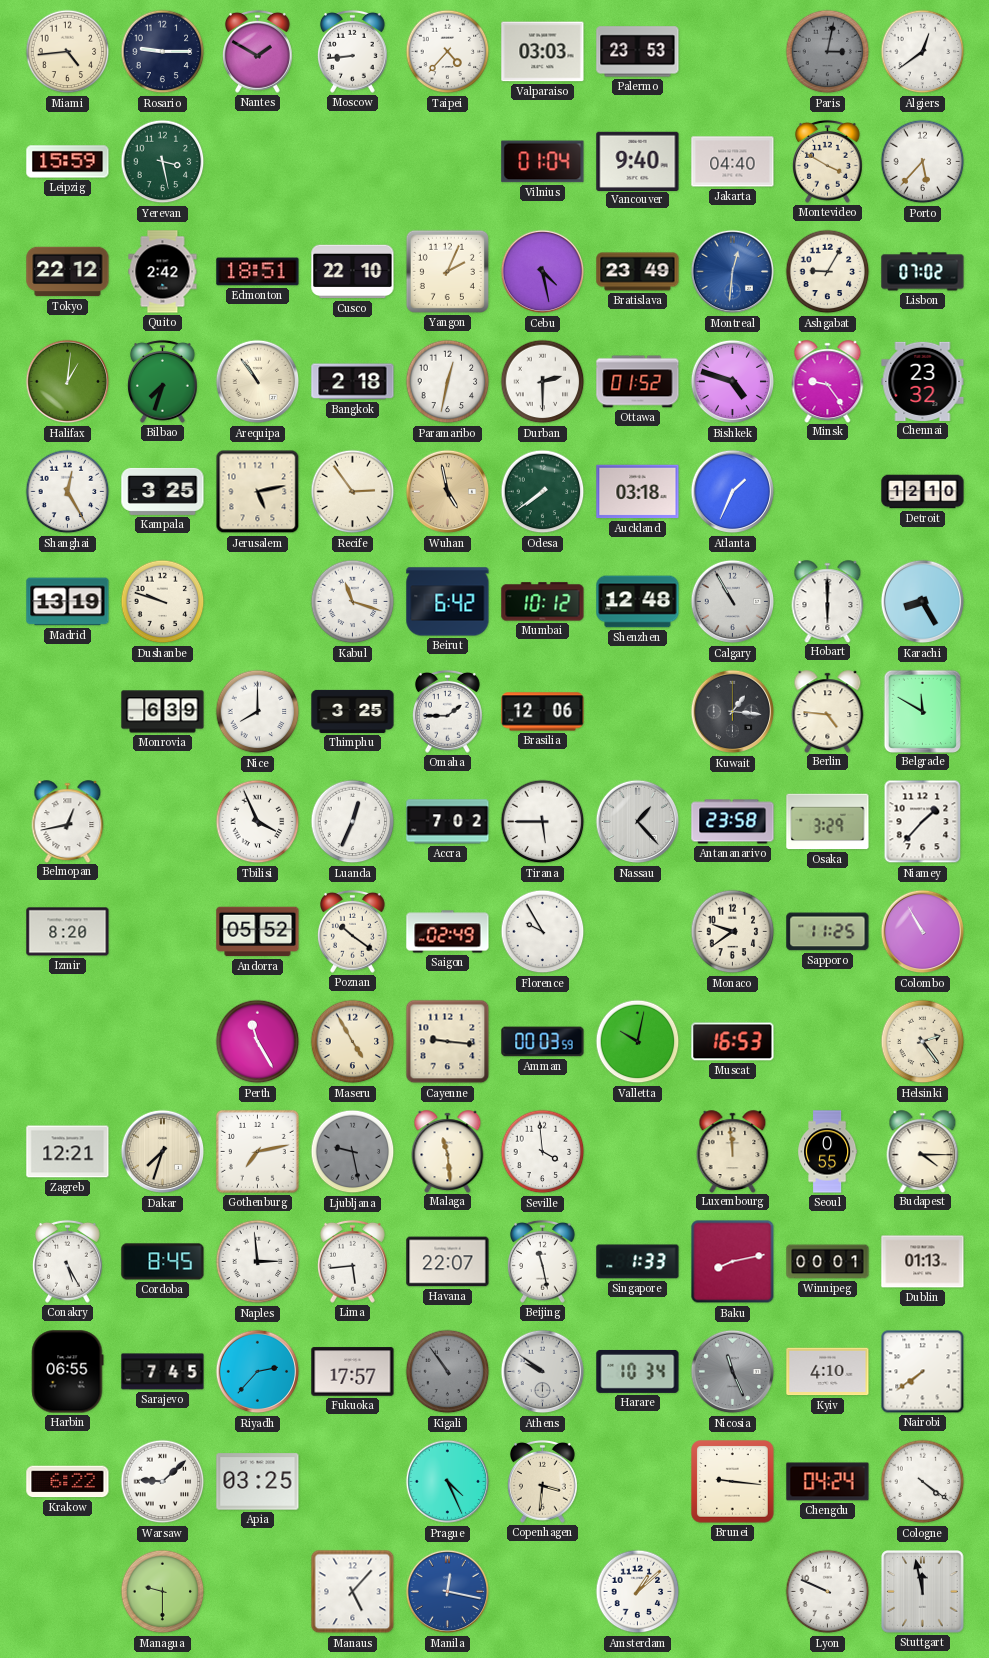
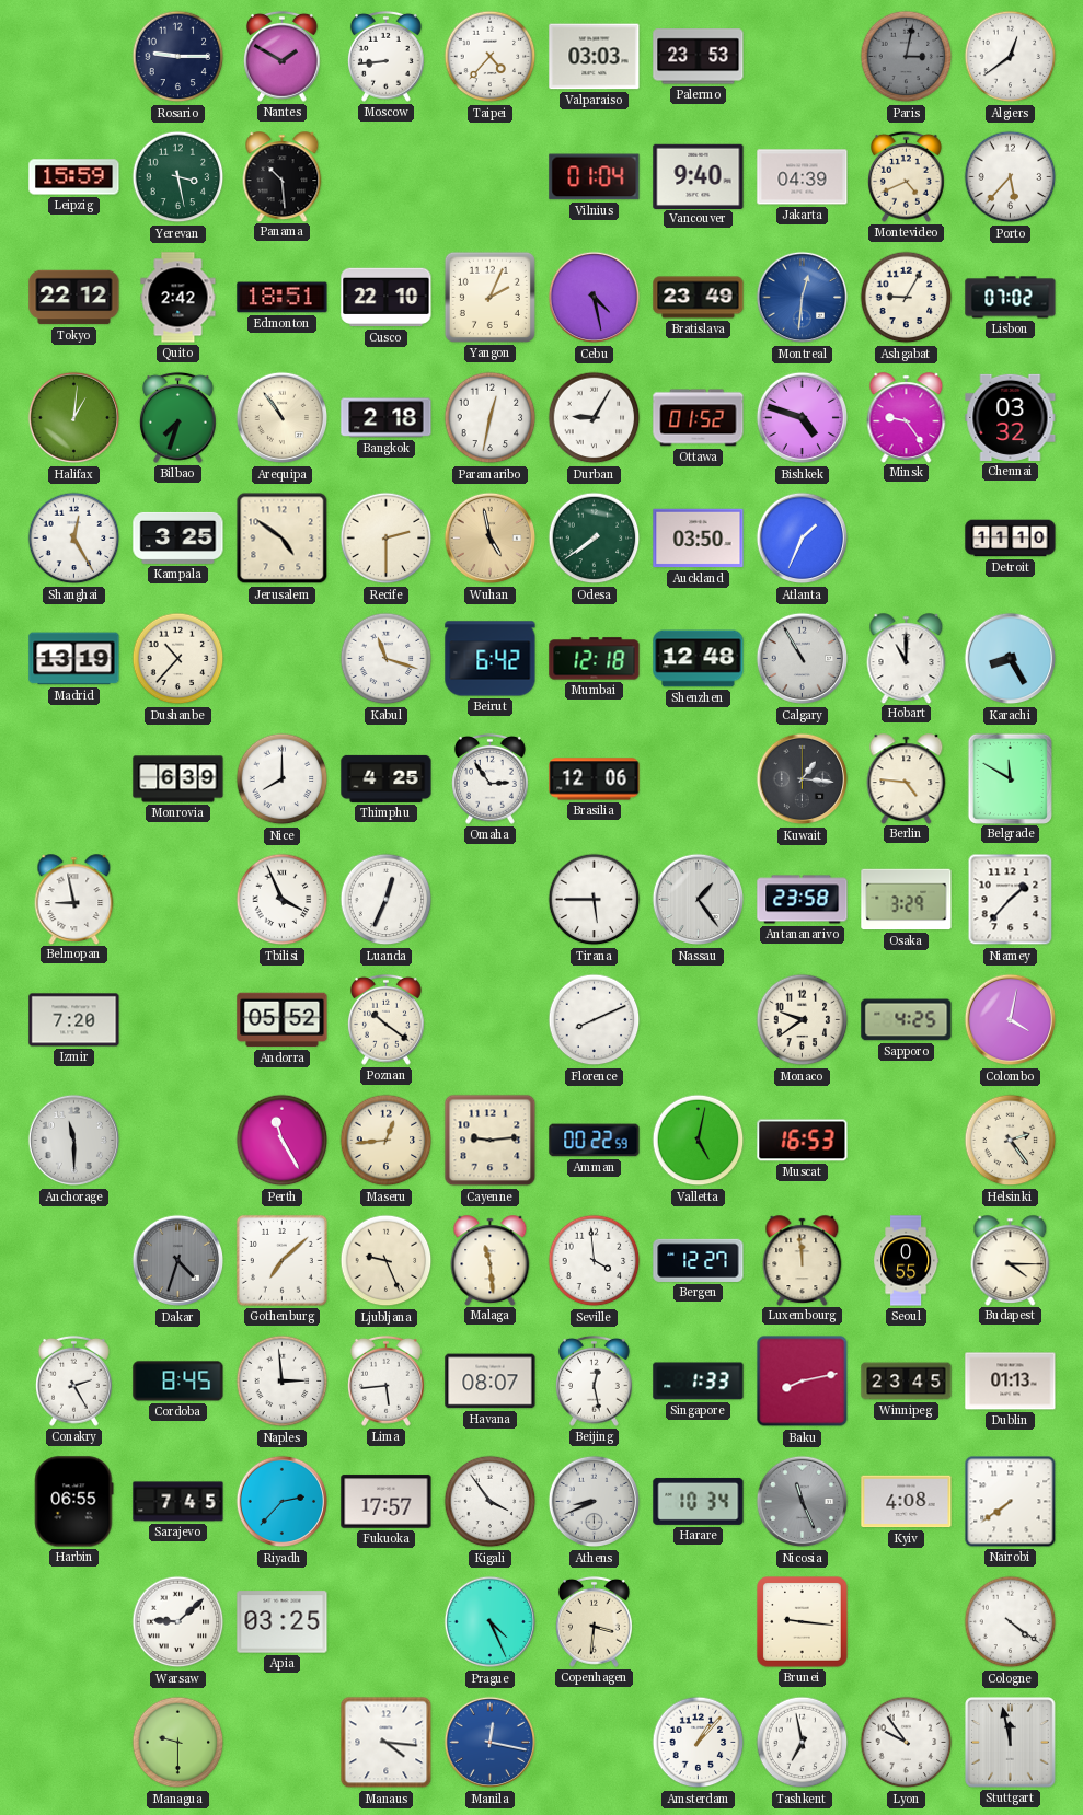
Miami: 4:44 -> none
Panama: none -> 10:29
Jakarta: 04:40 -> 04:39
Montevideo: 3:50 -> 4:41
Durban: 2:30 -> 9:05
Chennai: 23:32 -> 03:32
Jerusalem: 5:13 -> 4:51
Recife: 2:54 -> 2:30
Auckland: 03:18 -> 03:50
Detroit: 12:10 -> 11:10
Dushanbe: 9:48 -> 10:37
Mumbai: 10:12 -> 12:18
Hobart: 6:00 -> 11:00
Thimphu: 3:25 -> 4:25
Omaha: 1:45 -> 2:54
Belmopan: 12:43 -> 8:58
Accra: 7:02 -> none
Nassau: 1:23 -> 1:24
Izmir: 8:20 -> 7:20
Saigon: 02:49 -> none
Florence: 9:55 -> 8:11
Sapporo: 11:25 -> 4:25
Colombo: 10:55 -> 4:02
Anchorage: none -> 11:30
Maseru: 4:55 -> 12:44
Cayenne: 9:16 -> 9:14
Amman: 00:03 -> 00:22
Valletta: 10:02 -> 5:02
Zagreb: 12:21 -> none
Dakar: 7:33 -> 4:33
Dakar dial: cream -> grey
Gothenburg: 7:13 -> 7:08
Ljubljana: 9:28 -> 9:26
Ljubljana dial: grey -> cream
Bergen: none -> 12:27
Conakry: 5:25 -> 2:25
Havana: 22:07 -> 08:07
Beijing: 11:28 -> 12:28
Winnipeg: 00:01 -> 23:45
Kigali: 10:54 -> 3:54
Kigali dial: grey -> white
Athens: 9:51 -> 8:41
Kyiv: 4:10 -> 4:08
Krakow: 6:22 -> none
Chengdu: 04:24 -> none
Manaus: 5:07 -> 4:16
Amsterdam: 1:08 -> 1:07
Tashkent: none -> 6:58
Lyon: 9:49 -> 9:54
